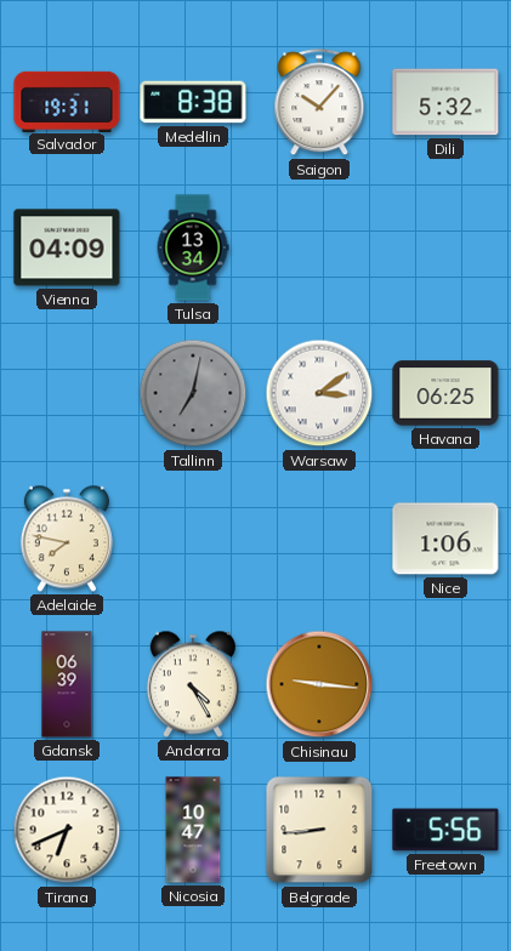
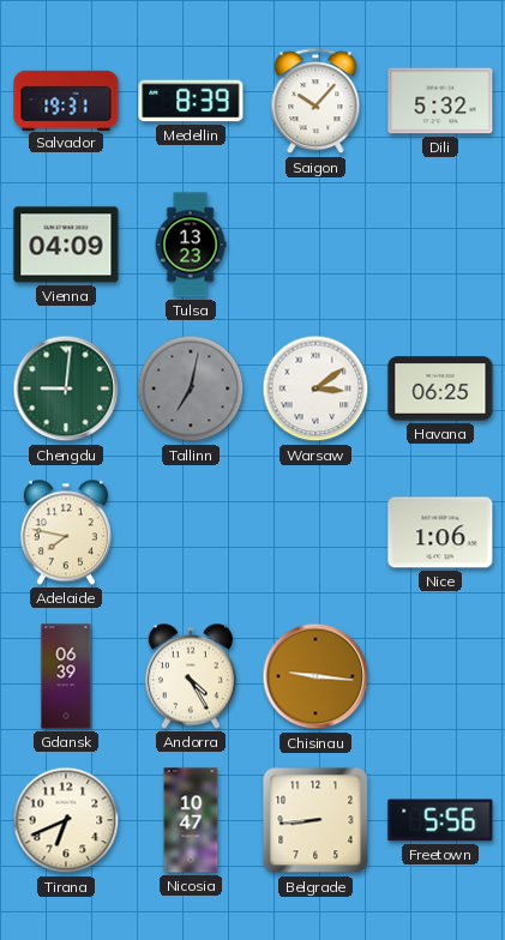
Medellin: 8:38 -> 8:39
Tulsa: 13:34 -> 13:23
Chengdu: none -> 9:01
